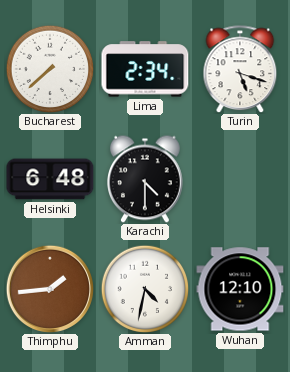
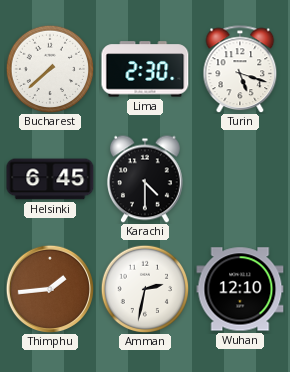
Lima: 2:34 -> 2:30
Helsinki: 6:48 -> 6:45
Amman: 4:32 -> 2:32
